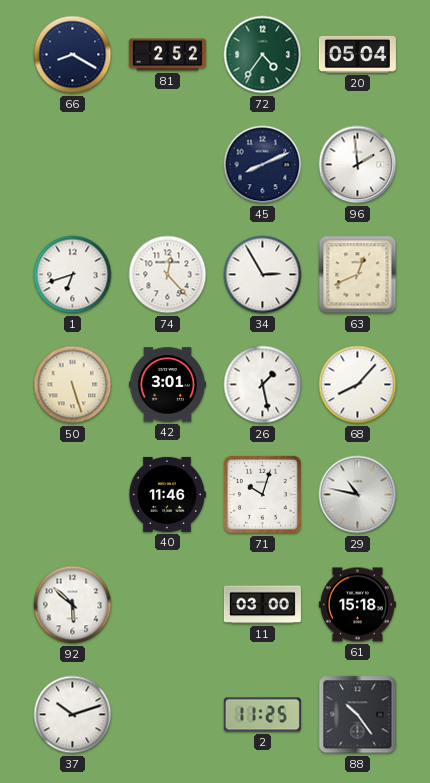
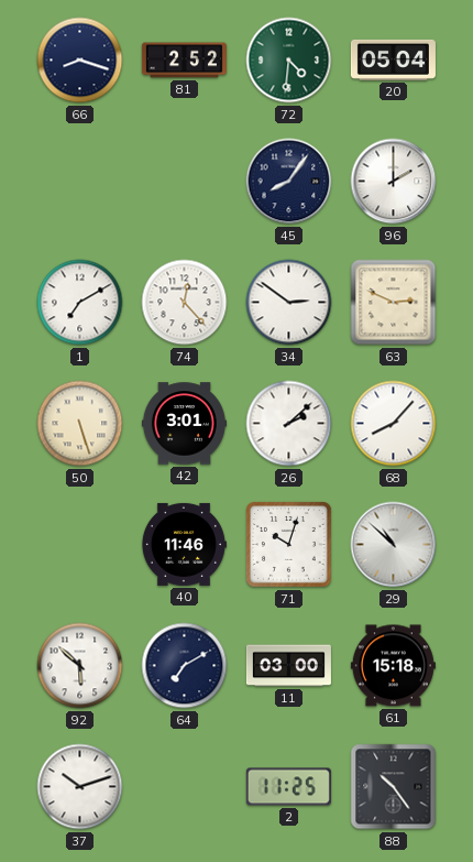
66: 8:20 -> 8:18
72: 4:36 -> 4:31
45: 8:11 -> 8:06
96: 1:59 -> 2:00
1: 6:42 -> 7:10
34: 2:55 -> 2:51
63: 12:41 -> 2:49
26: 1:28 -> 2:08
29: 10:47 -> 10:52
64: none -> 7:10
